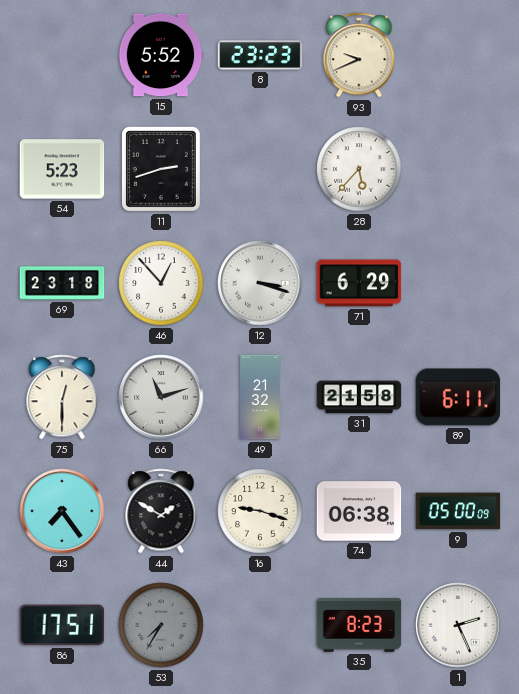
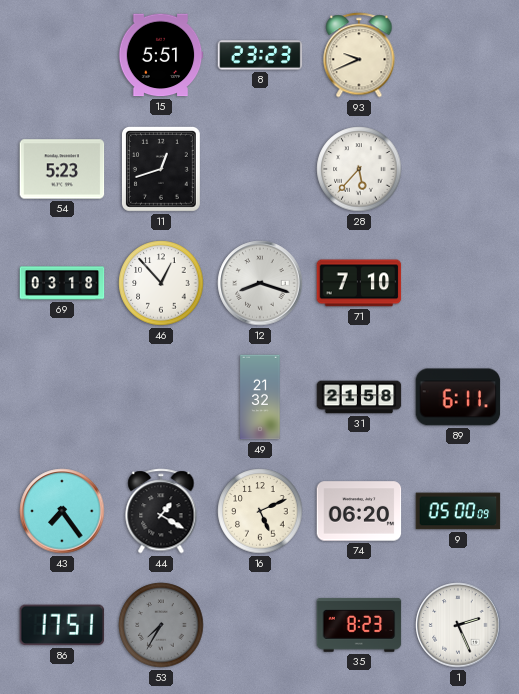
15: 5:52 -> 5:51
11: 2:42 -> 12:42
69: 23:18 -> 03:18
12: 3:18 -> 8:18
71: 6:29 -> 7:10
75: 12:30 -> none
66: 11:12 -> none
44: 1:50 -> 1:20
16: 9:18 -> 5:11
74: 06:38 -> 06:20
